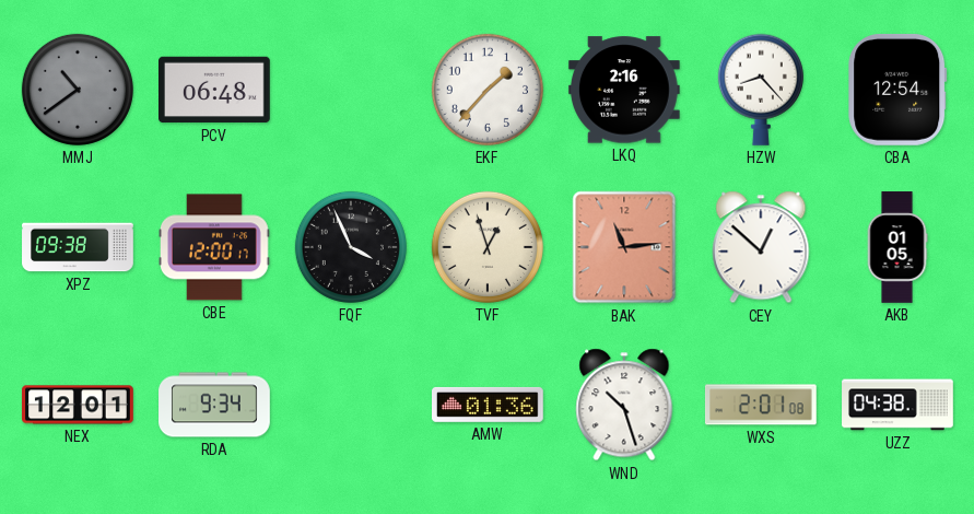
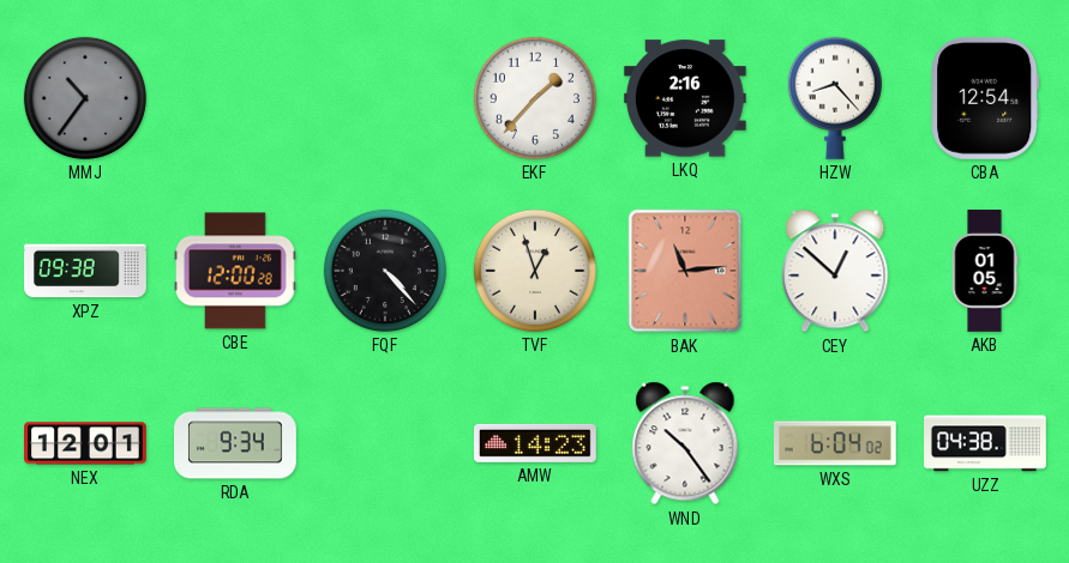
MMJ: 10:39 -> 10:36
PCV: 06:48 -> none
CBE: 12:00:17 -> 12:00:28
FQF: 3:56 -> 4:23
AMW: 01:36 -> 14:23
WND: 10:27 -> 10:24
WXS: 2:01 -> 6:04
